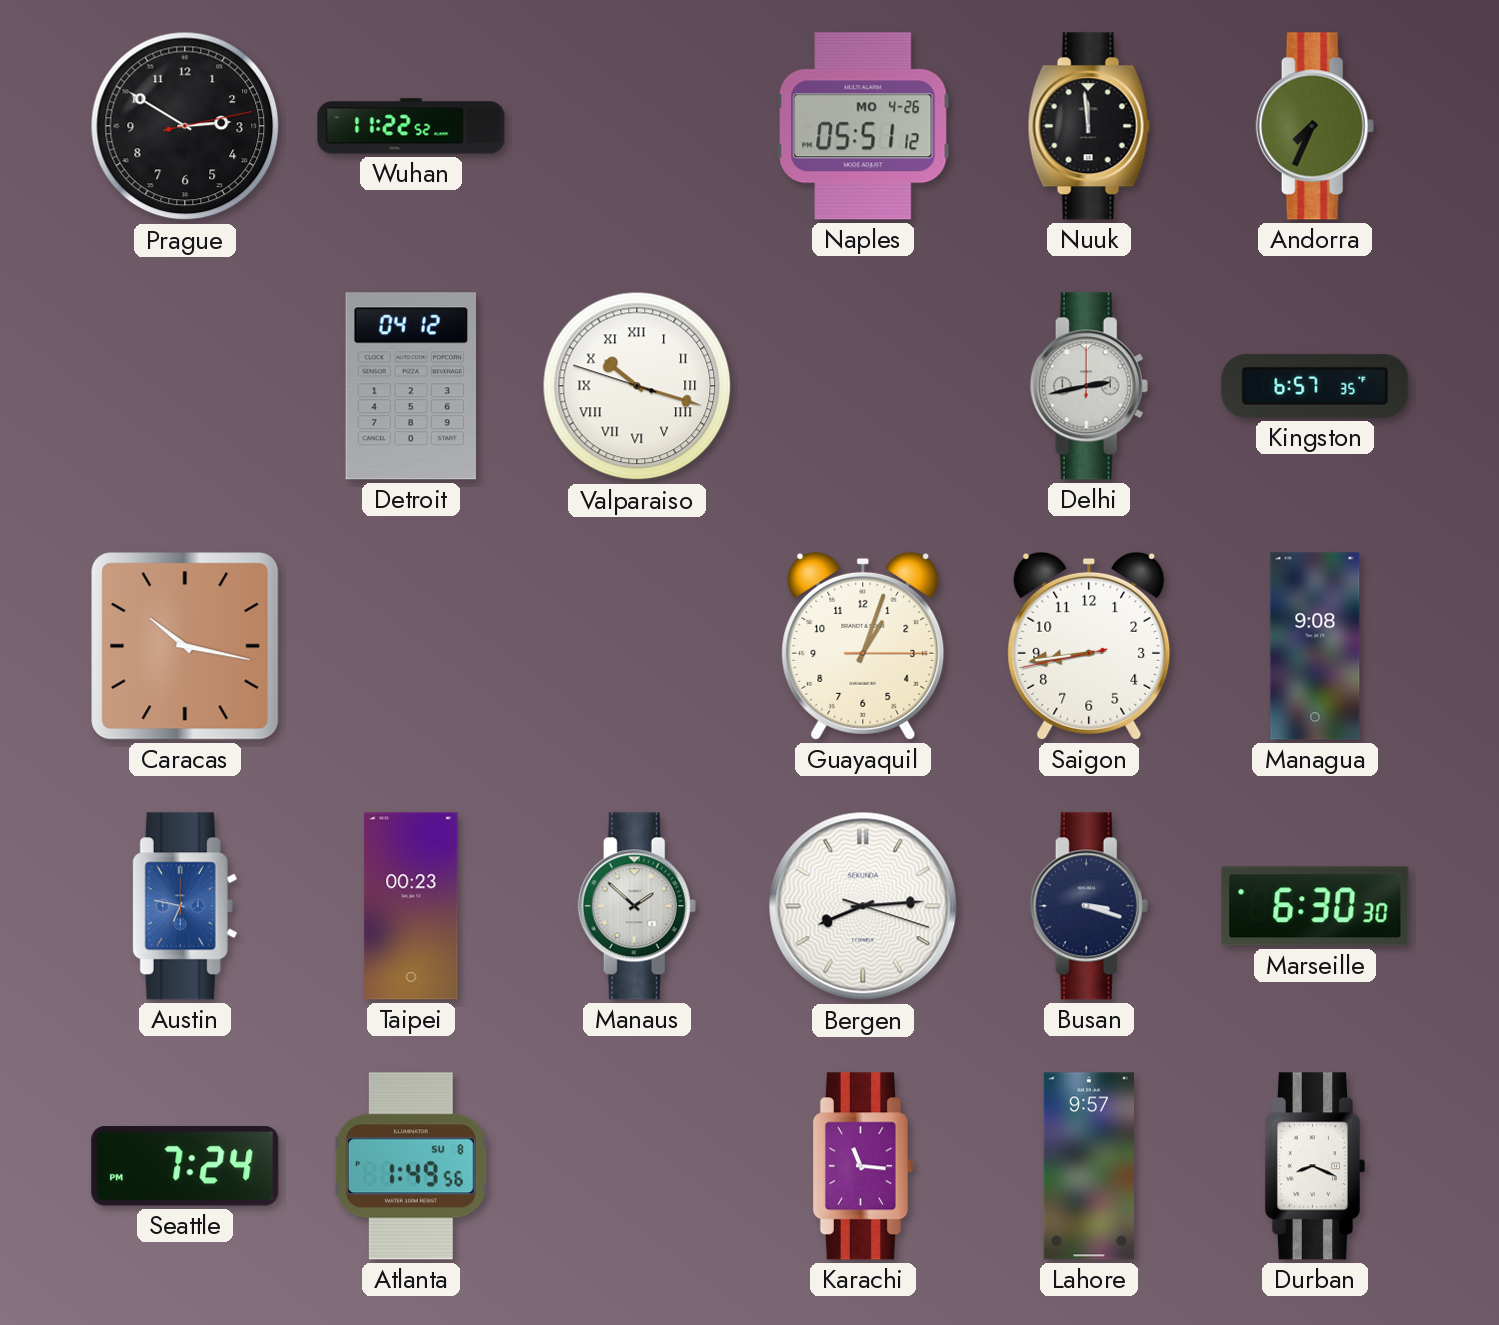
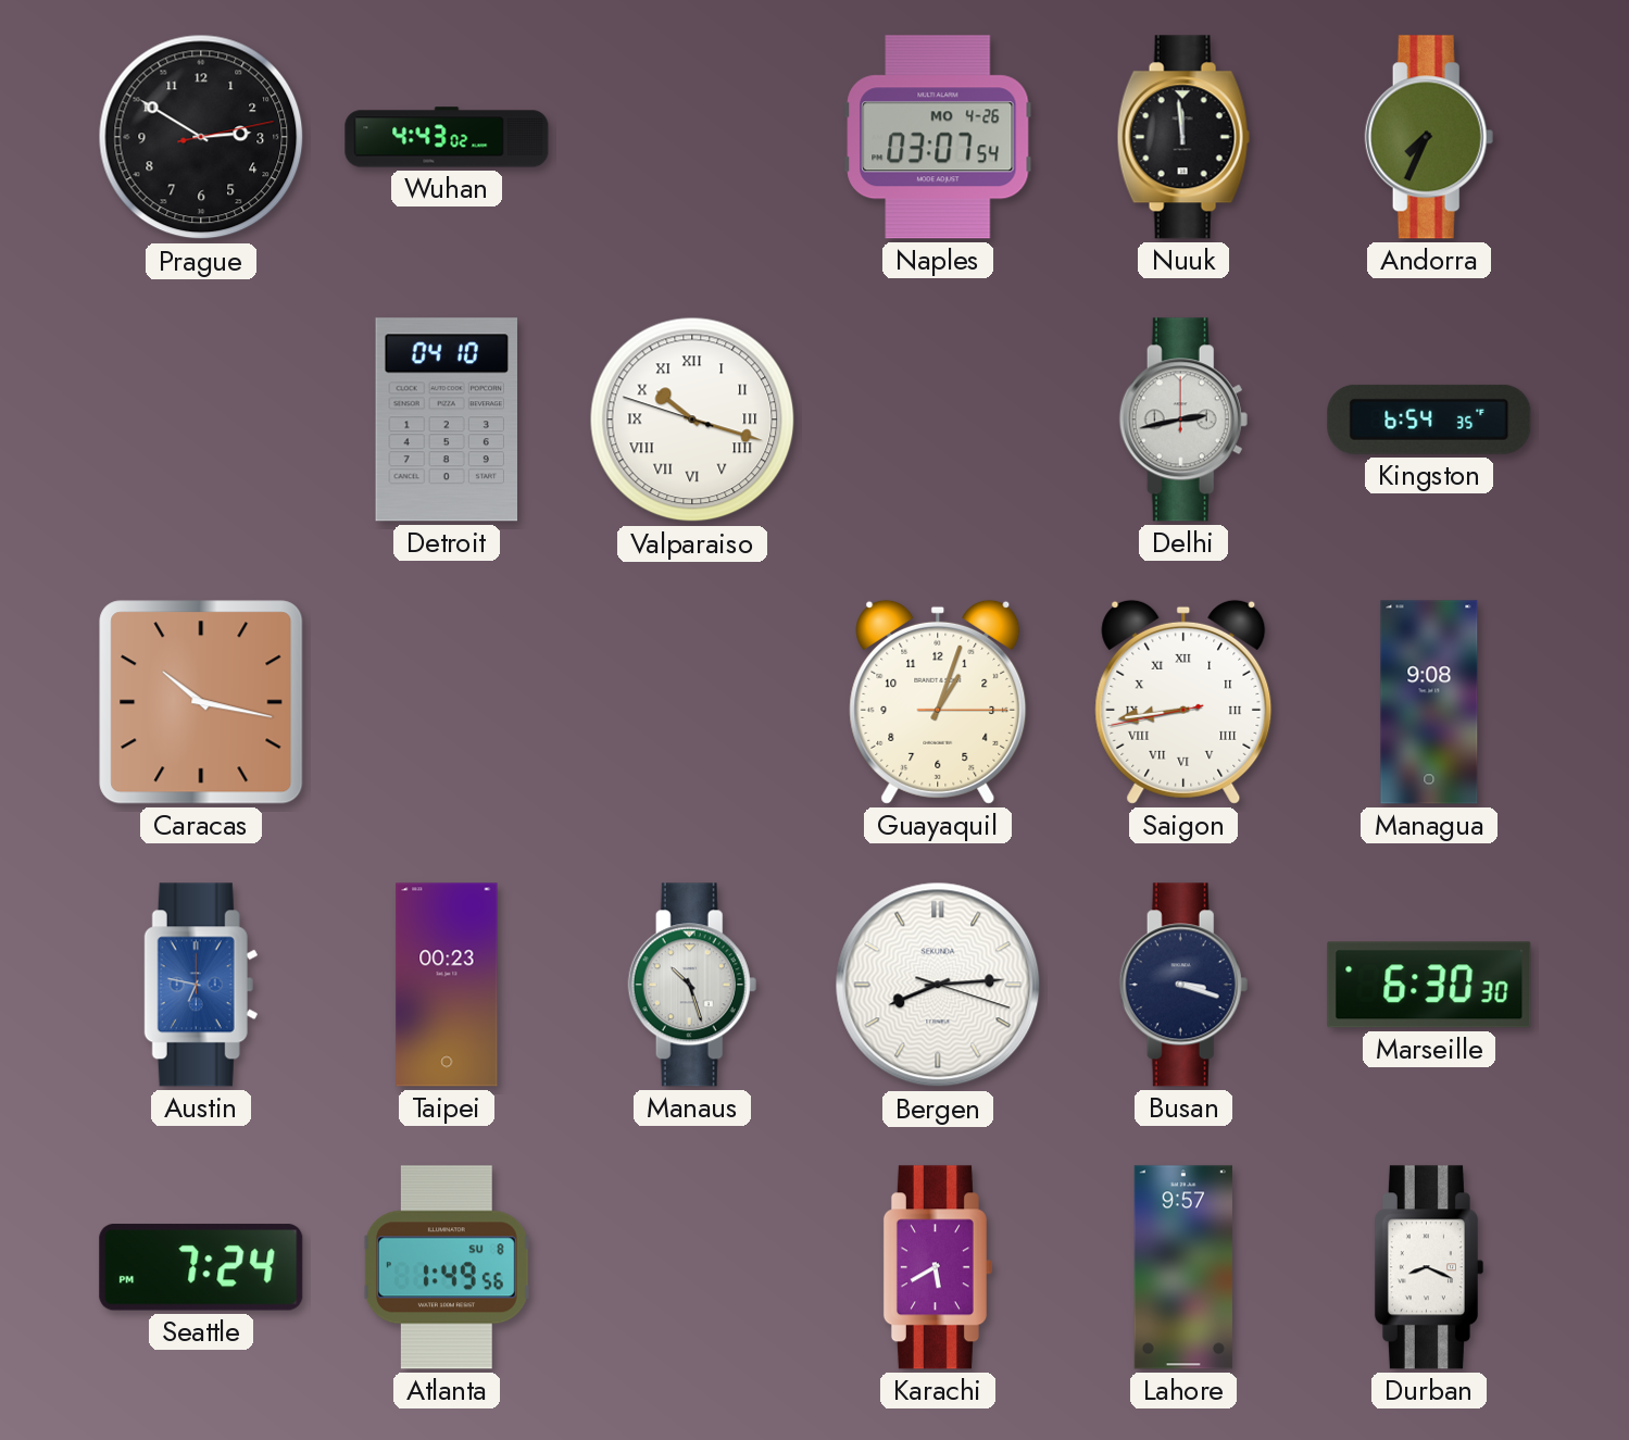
Wuhan: 11:22 -> 4:43
Naples: 05:51 -> 03:07
Detroit: 04:12 -> 04:10
Kingston: 6:57 -> 6:54
Saigon numerals: Arabic -> Roman
Manaus: 1:52 -> 10:27
Karachi: 11:16 -> 5:40
